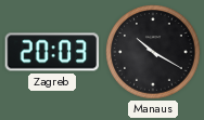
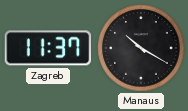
Zagreb: 20:03 -> 11:37
